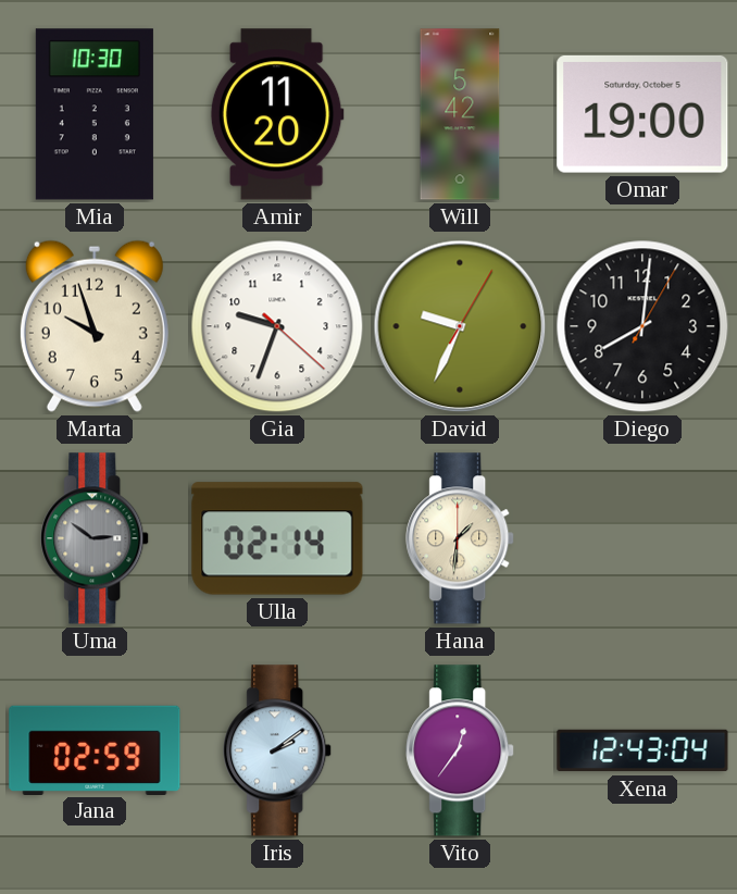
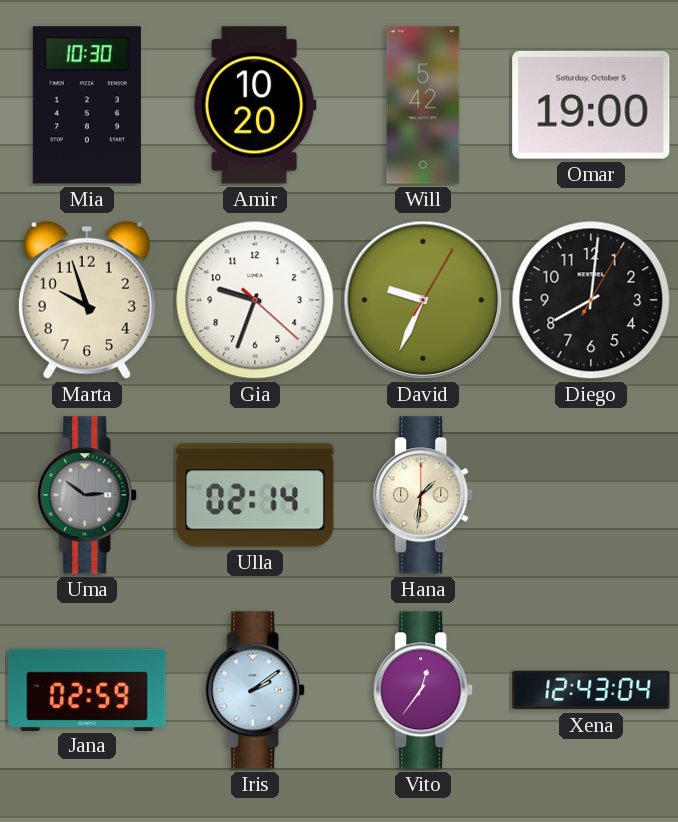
Amir: 11:20 -> 10:20
